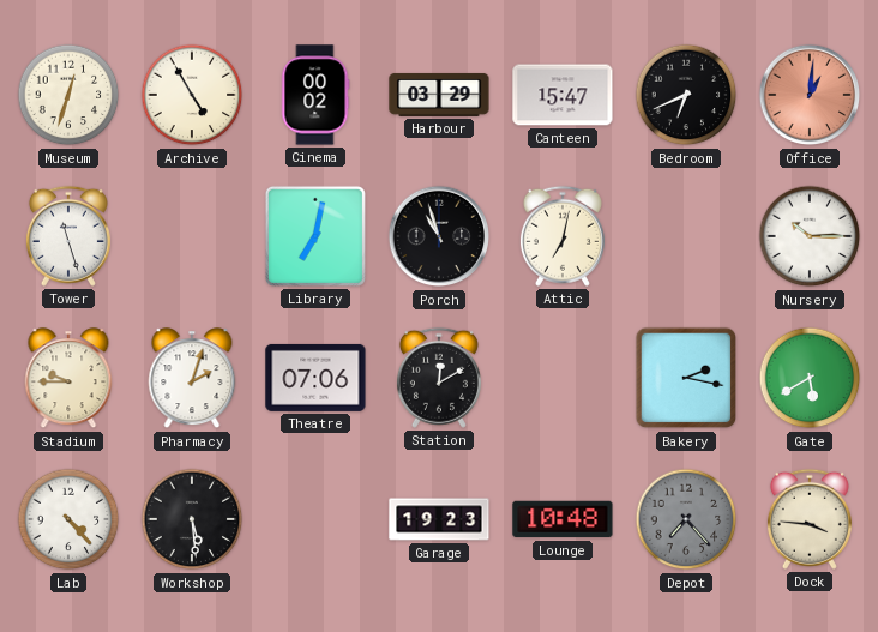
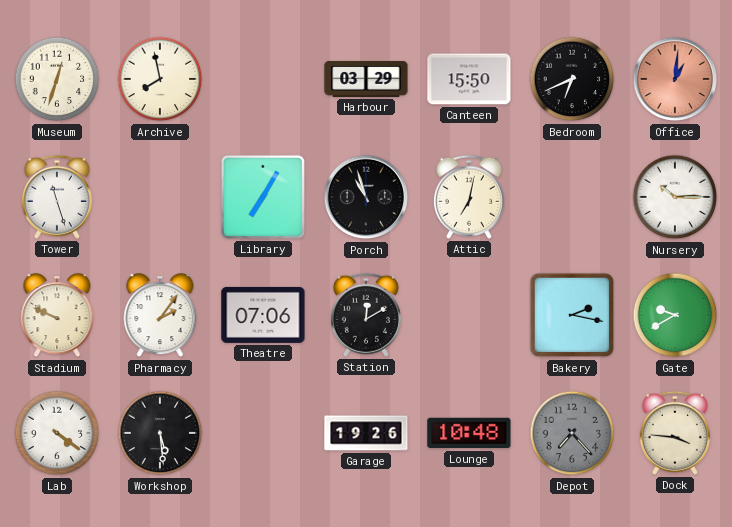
Archive: 4:55 -> 7:58
Cinema: 00:02 -> none
Canteen: 15:47 -> 15:50
Library: 7:02 -> 7:05
Stadium: 9:45 -> 9:49
Pharmacy: 2:03 -> 2:06
Gate: 5:40 -> 9:40
Lab: 4:23 -> 4:21
Garage: 19:23 -> 19:26
